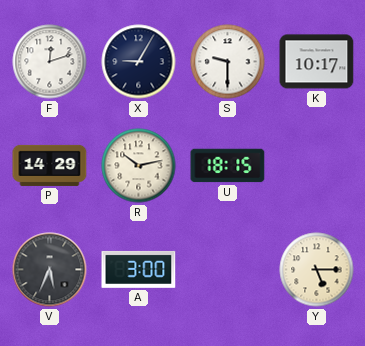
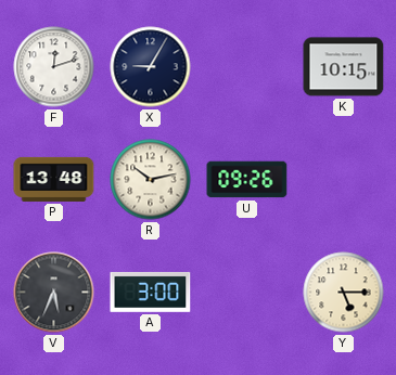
S: 9:30 -> none
K: 10:17 -> 10:15
P: 14:29 -> 13:48
U: 18:15 -> 09:26
